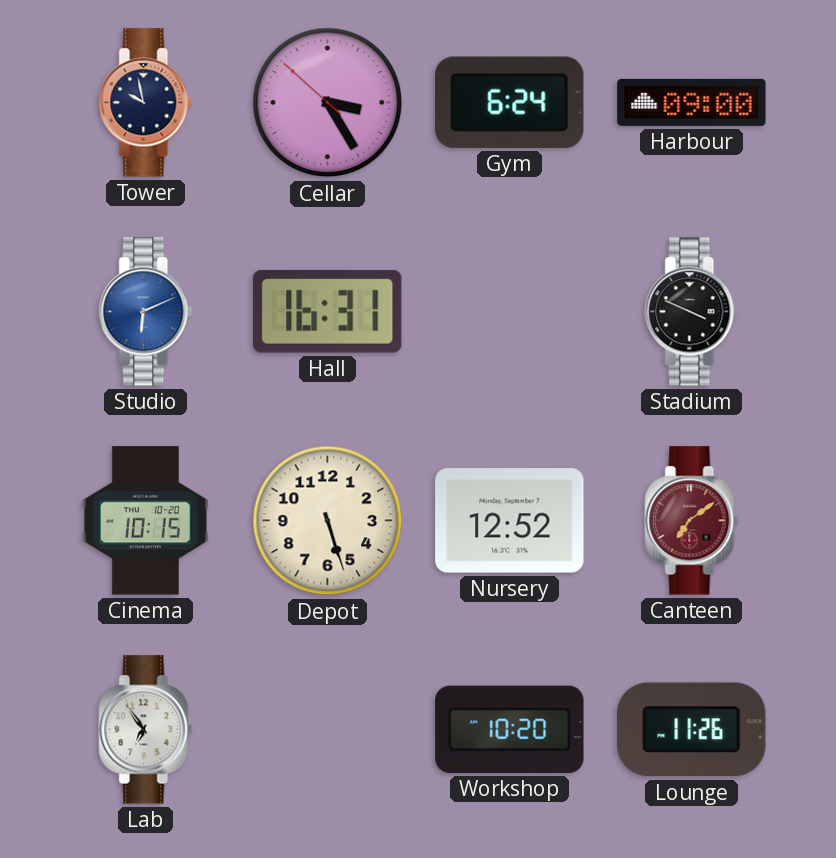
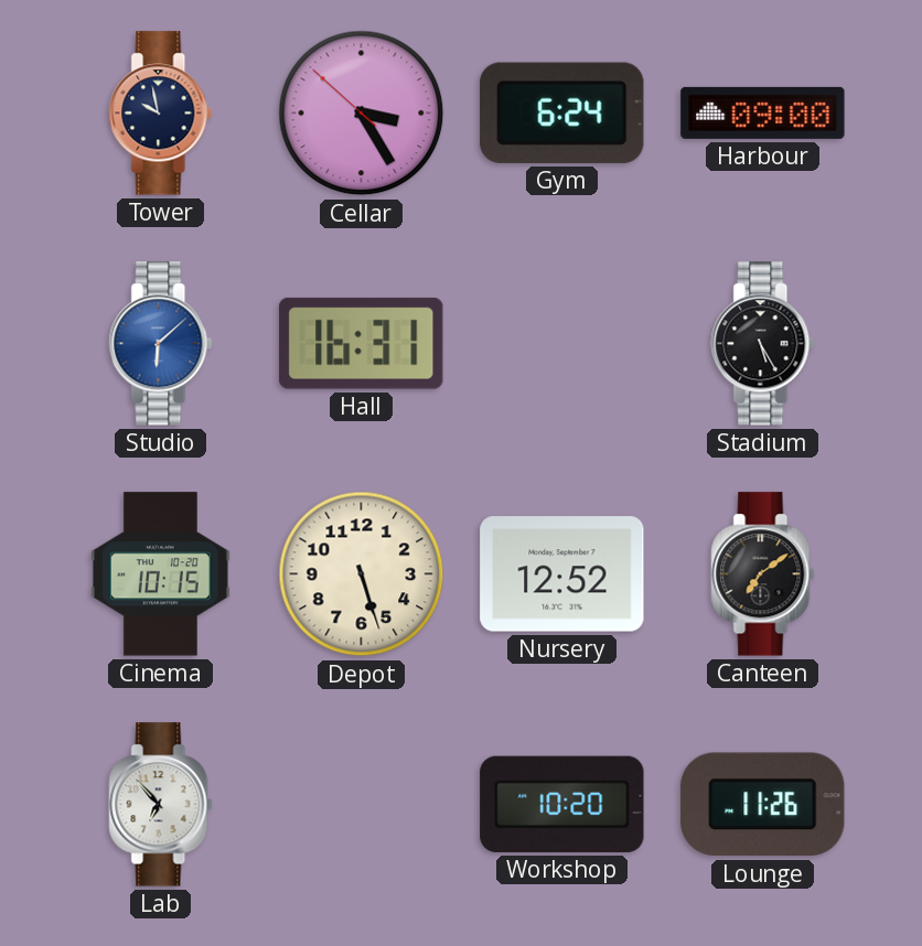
Studio: 6:11 -> 6:08
Stadium: 3:49 -> 5:25
Canteen dial: burgundy -> black
Lab: 6:54 -> 6:53
